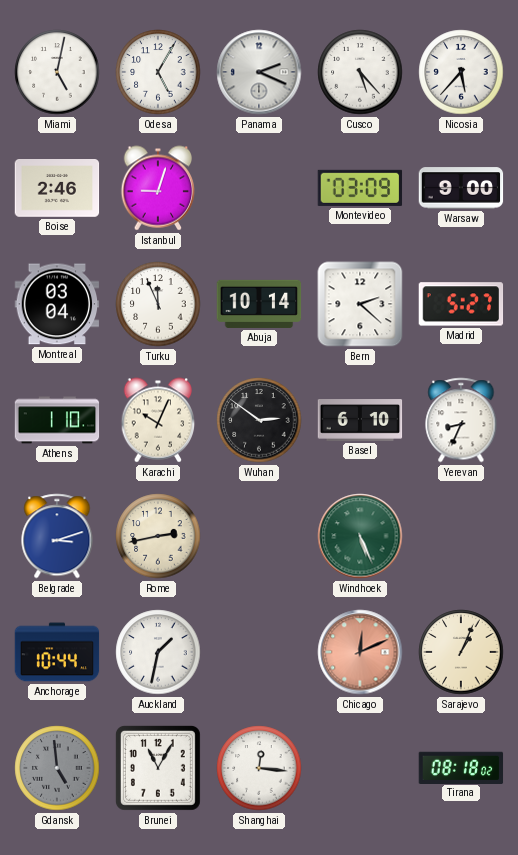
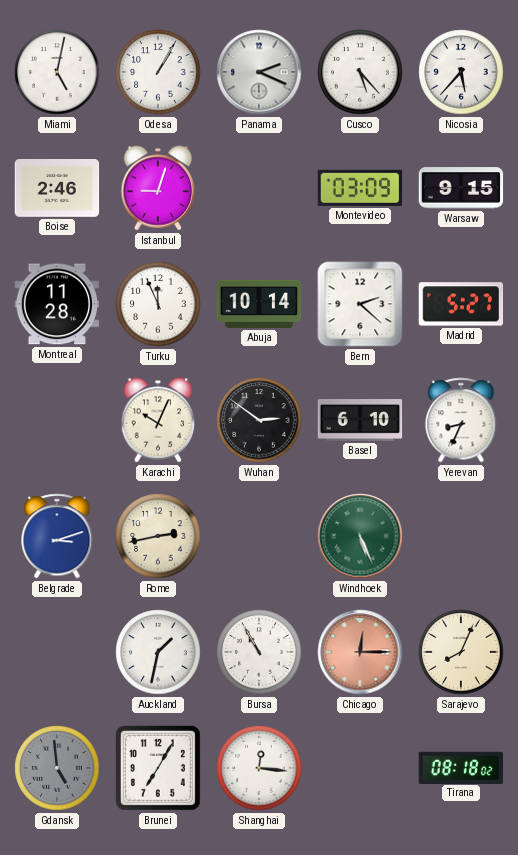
Odesa: 5:05 -> 1:05
Warsaw: 9:00 -> 9:15
Montreal: 03:04 -> 11:28
Athens: 1:10 -> none
Anchorage: 10:44 -> none
Bursa: none -> 10:55
Chicago: 12:11 -> 12:15
Sarajevo: 1:04 -> 8:04
Brunei: 11:05 -> 7:05
